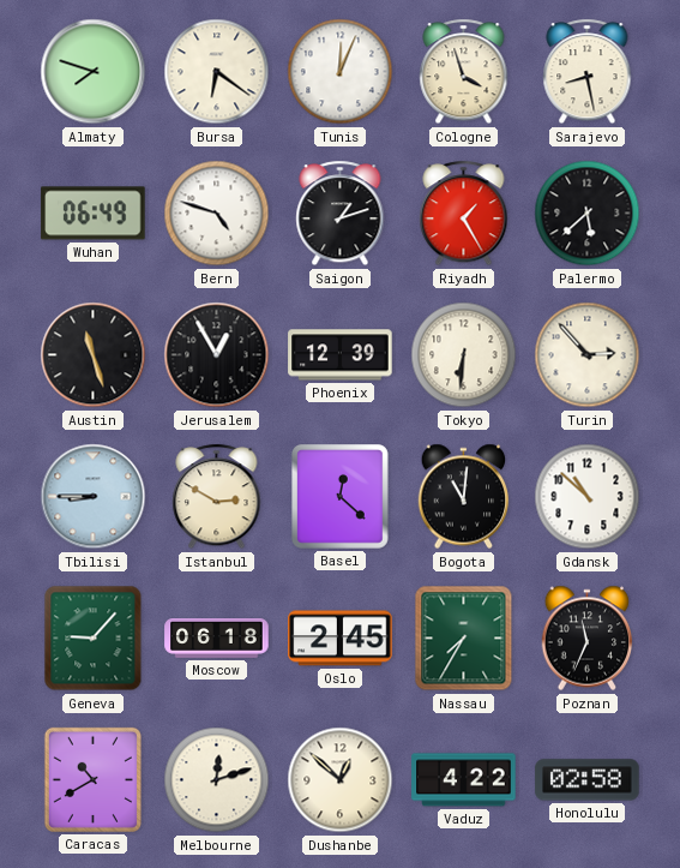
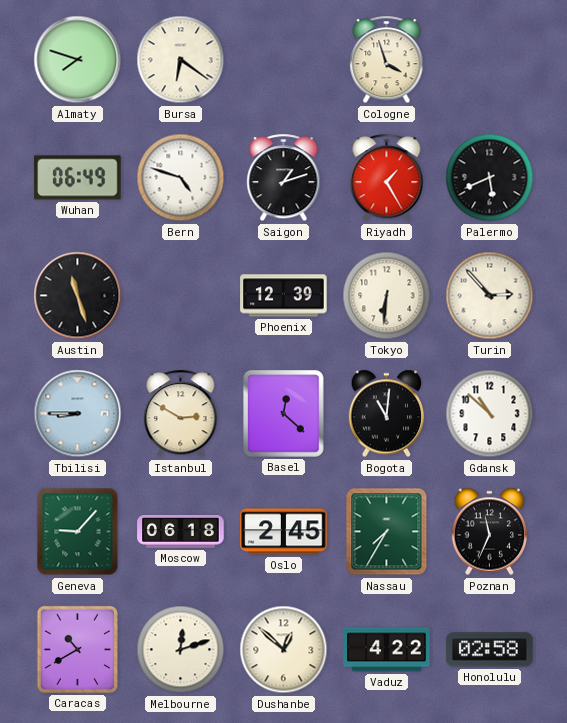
Tunis: 12:04 -> none
Sarajevo: 8:28 -> none
Palermo: 5:38 -> 5:41
Jerusalem: 12:55 -> none
